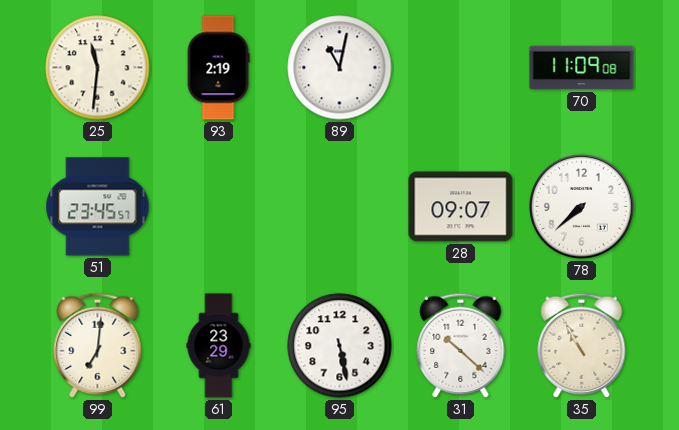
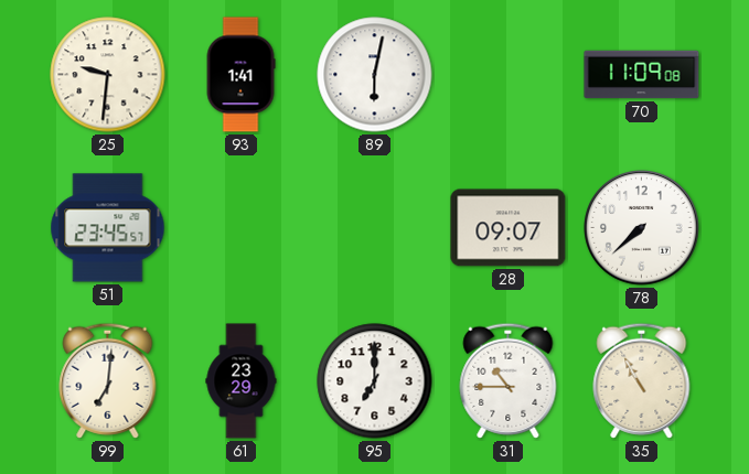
25: 11:31 -> 9:31
93: 2:19 -> 1:41
89: 11:02 -> 6:02
95: 5:28 -> 7:00
31: 10:22 -> 10:45
